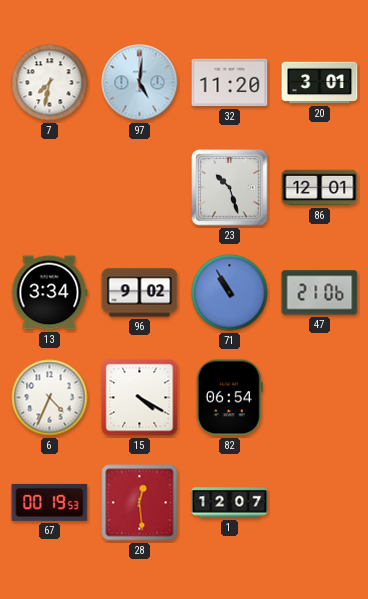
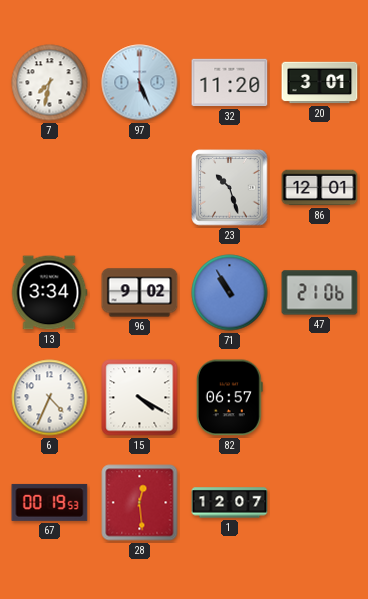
97: 5:01 -> 5:26
82: 06:54 -> 06:57
